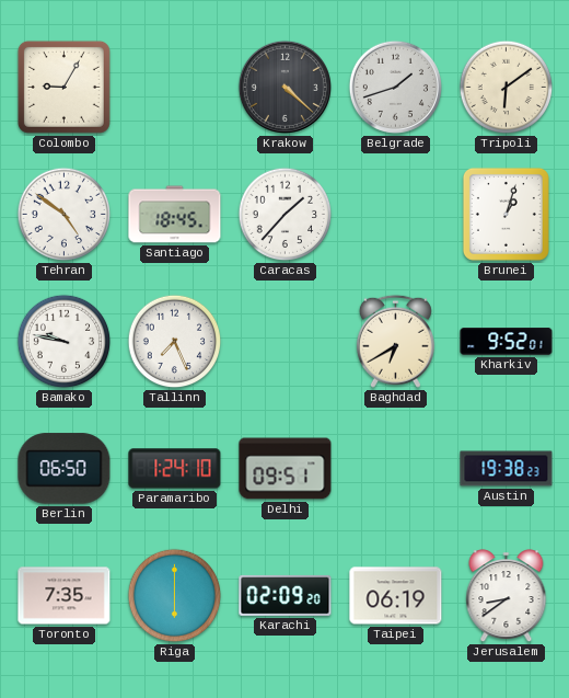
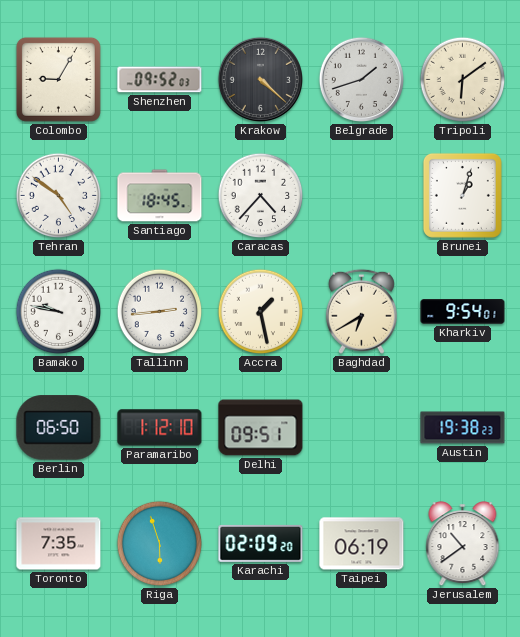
Shenzhen: none -> 09:52
Caracas: 1:37 -> 4:37
Tallinn: 7:26 -> 2:44
Accra: none -> 1:28
Kharkiv: 9:52 -> 9:54
Paramaribo: 1:24 -> 1:12
Riga: 6:00 -> 5:57
Jerusalem: 8:39 -> 10:39
